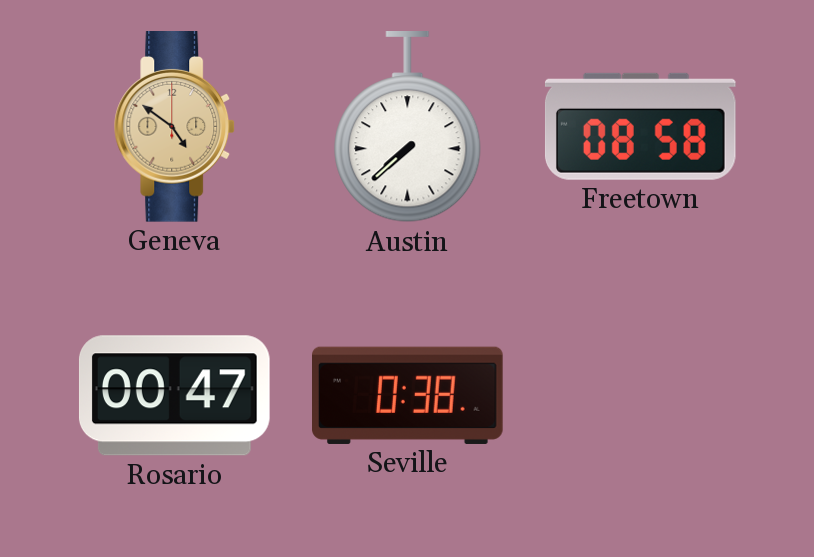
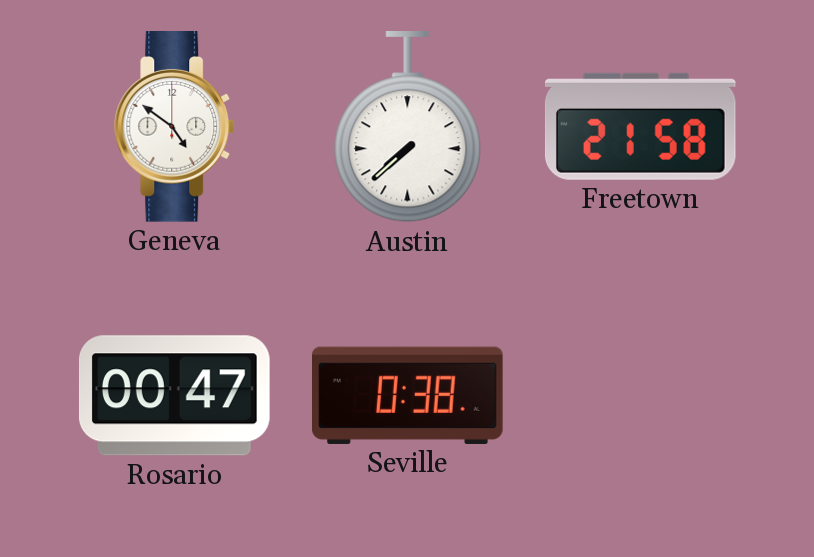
Geneva dial: champagne -> white
Freetown: 08:58 -> 21:58
